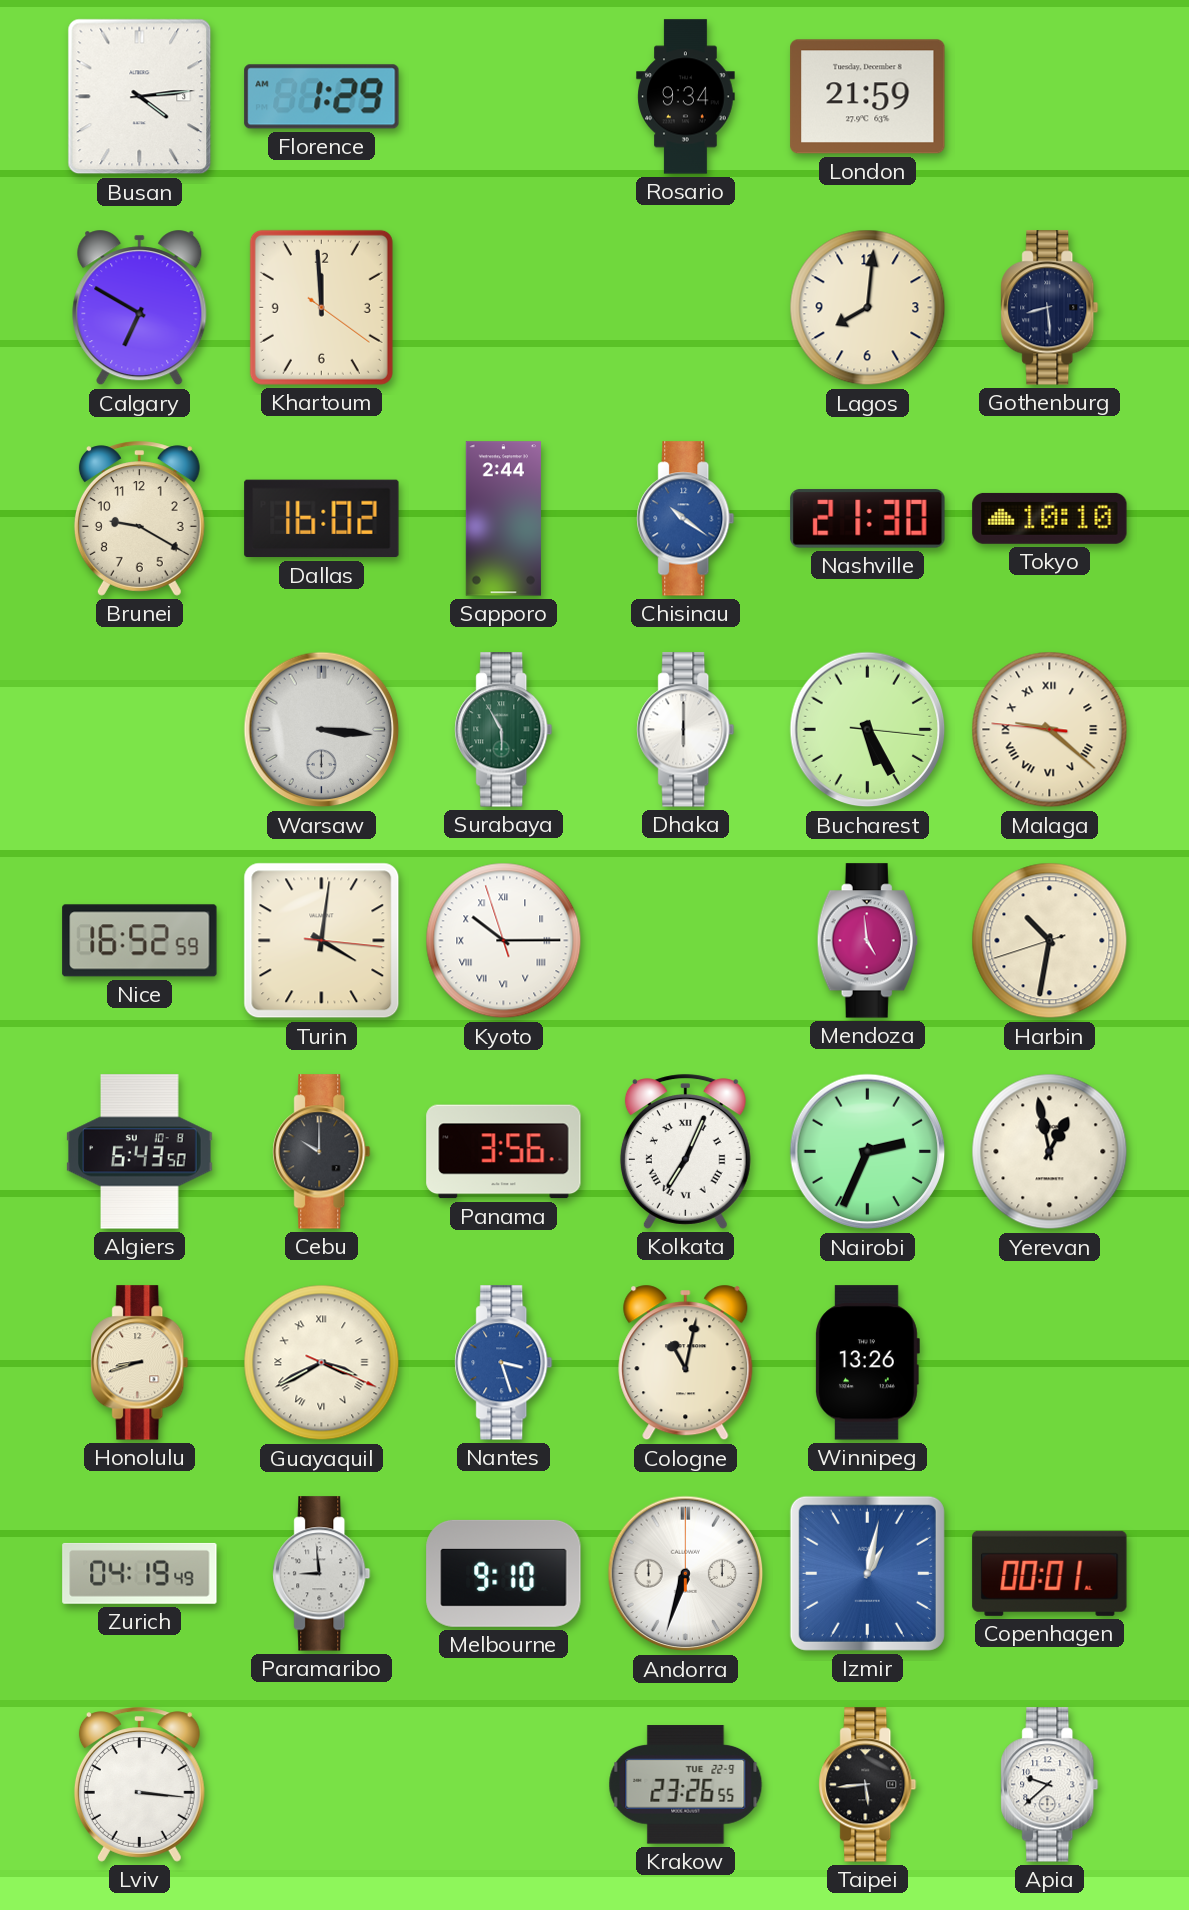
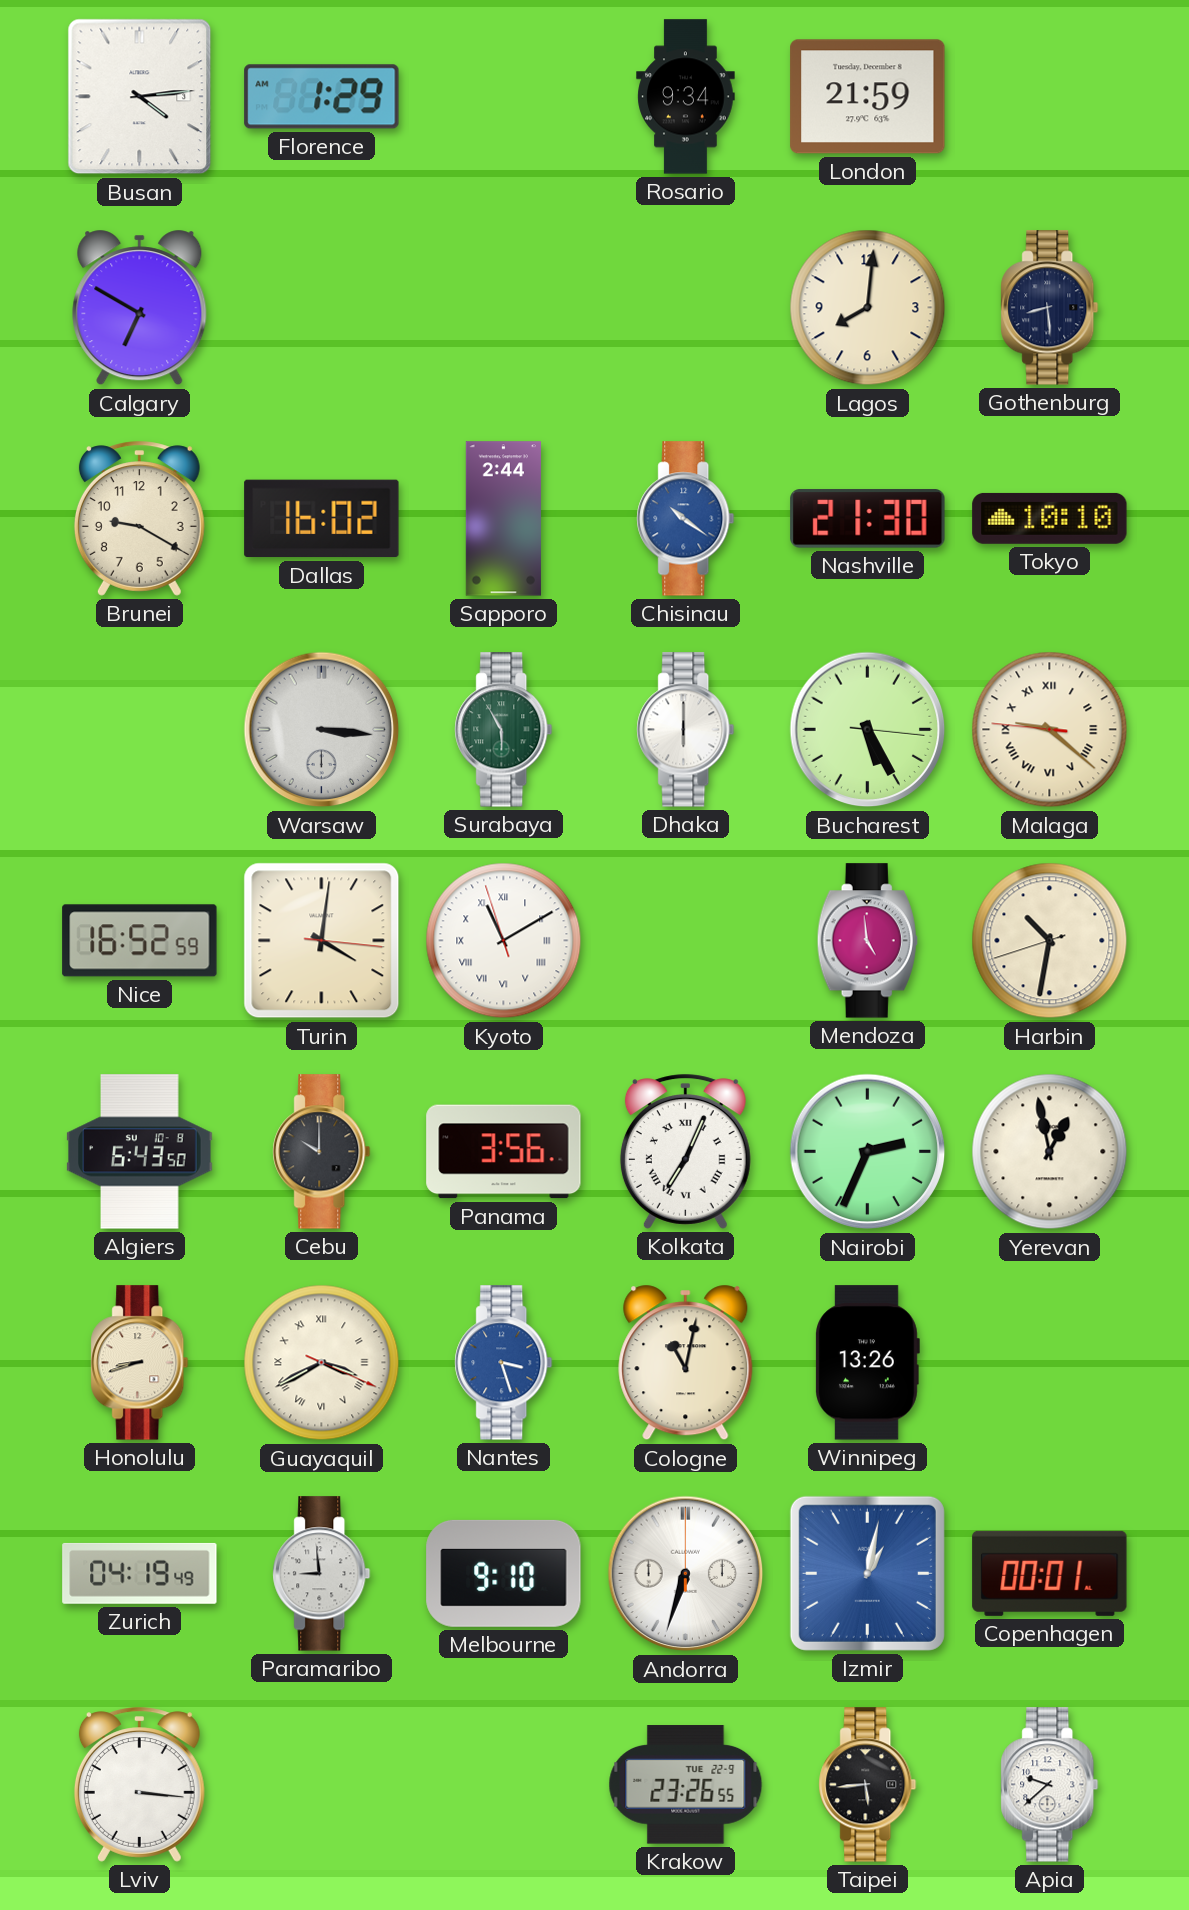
Khartoum: 11:59 -> none
Kyoto: 10:14 -> 11:09
